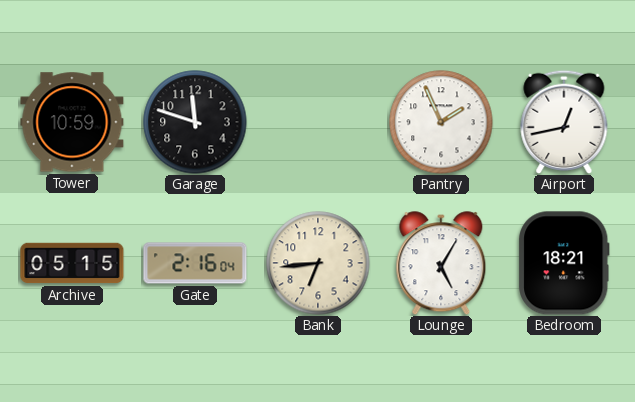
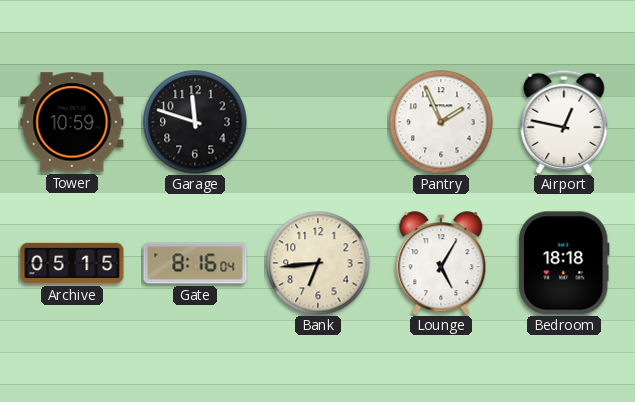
Airport: 12:43 -> 12:47
Gate: 2:16 -> 8:16
Bedroom: 18:21 -> 18:18
